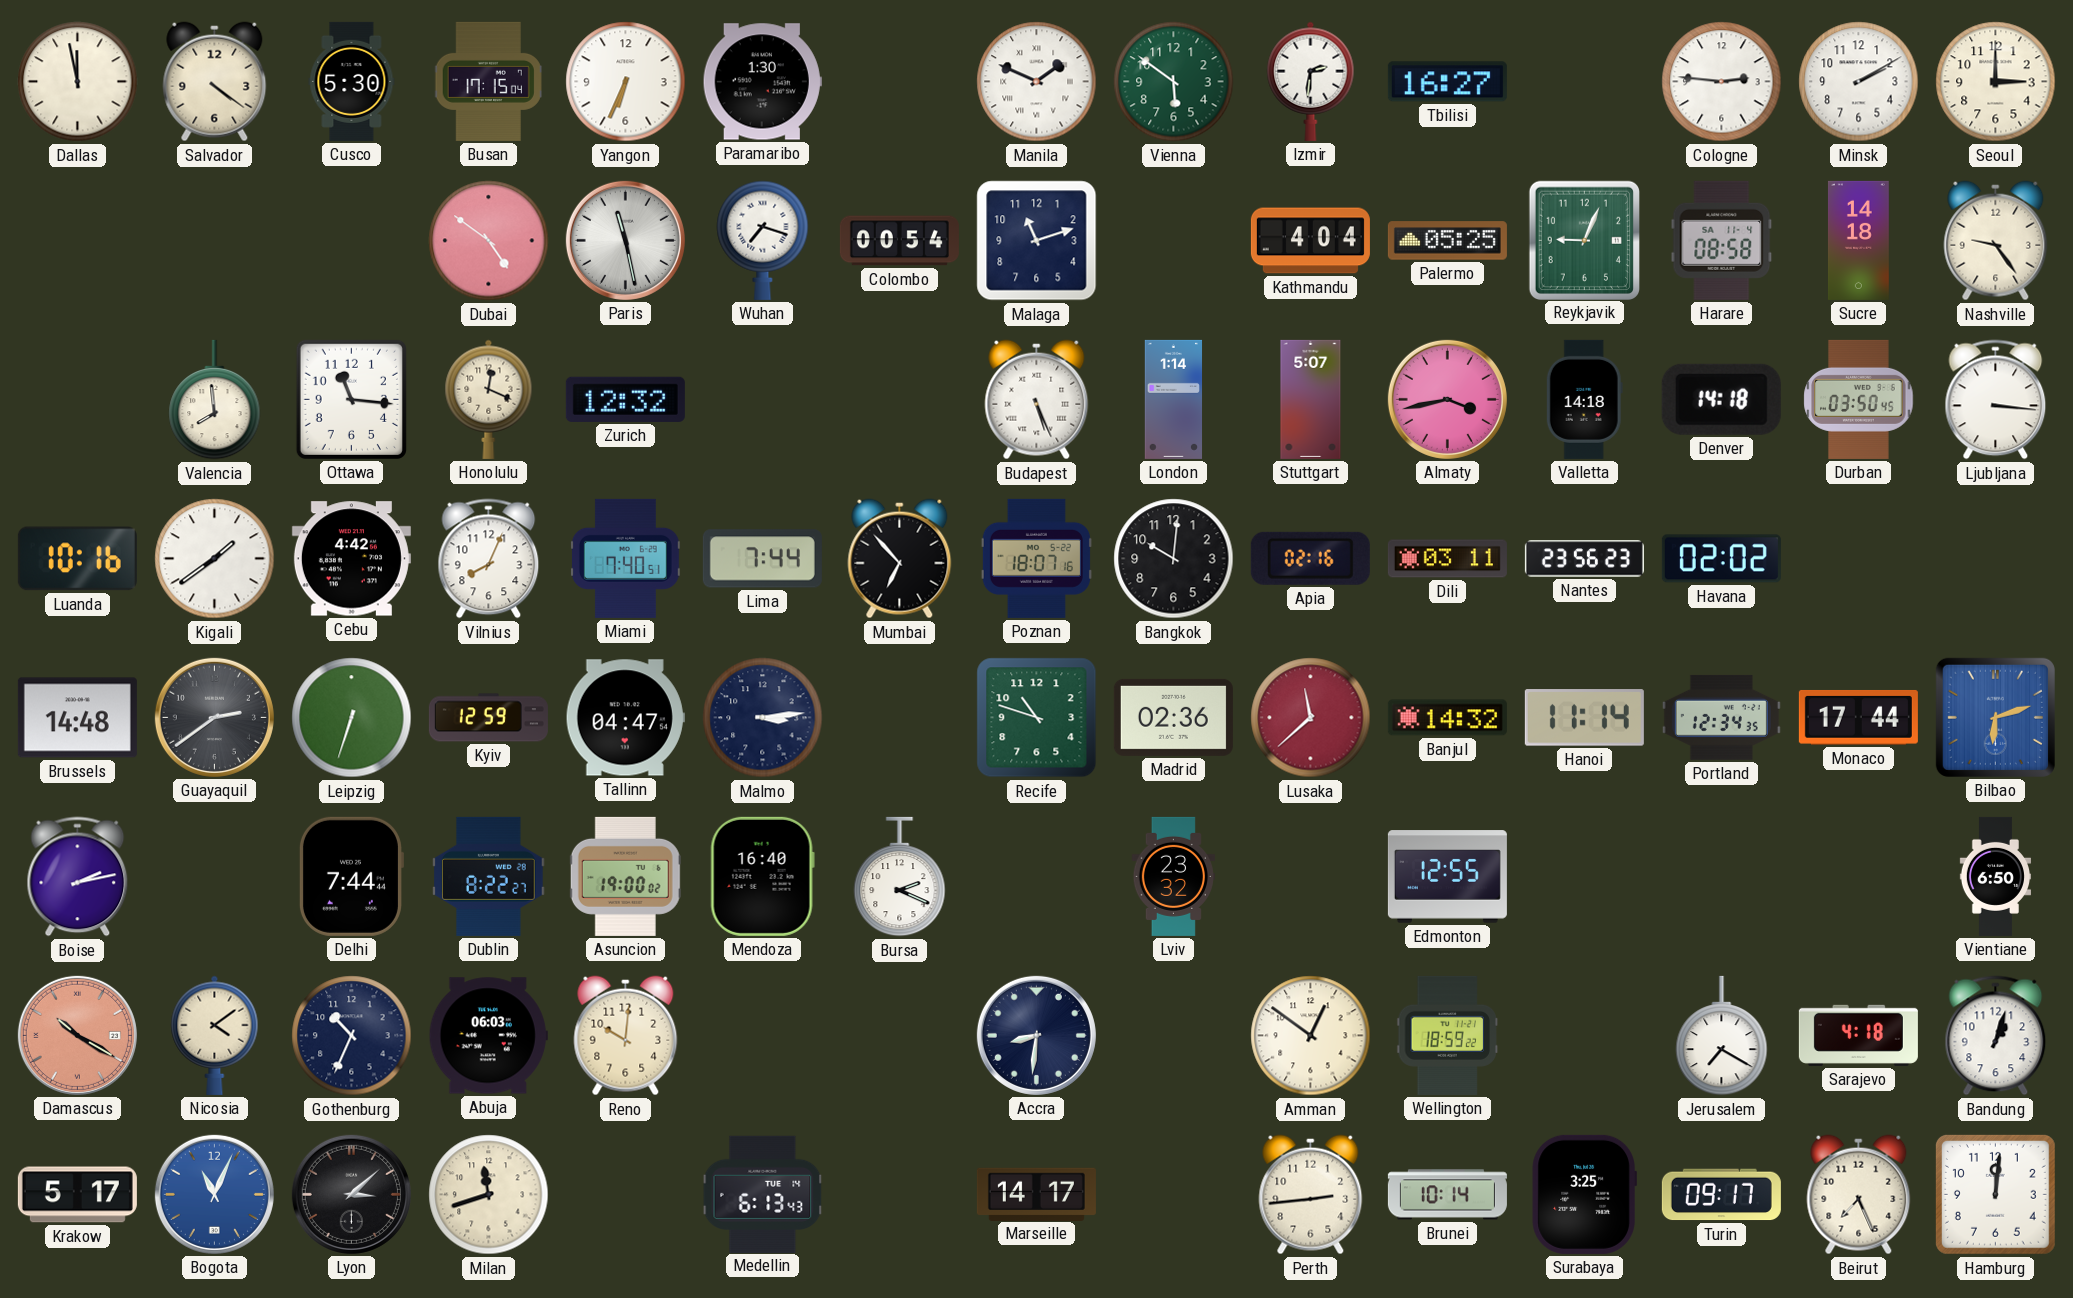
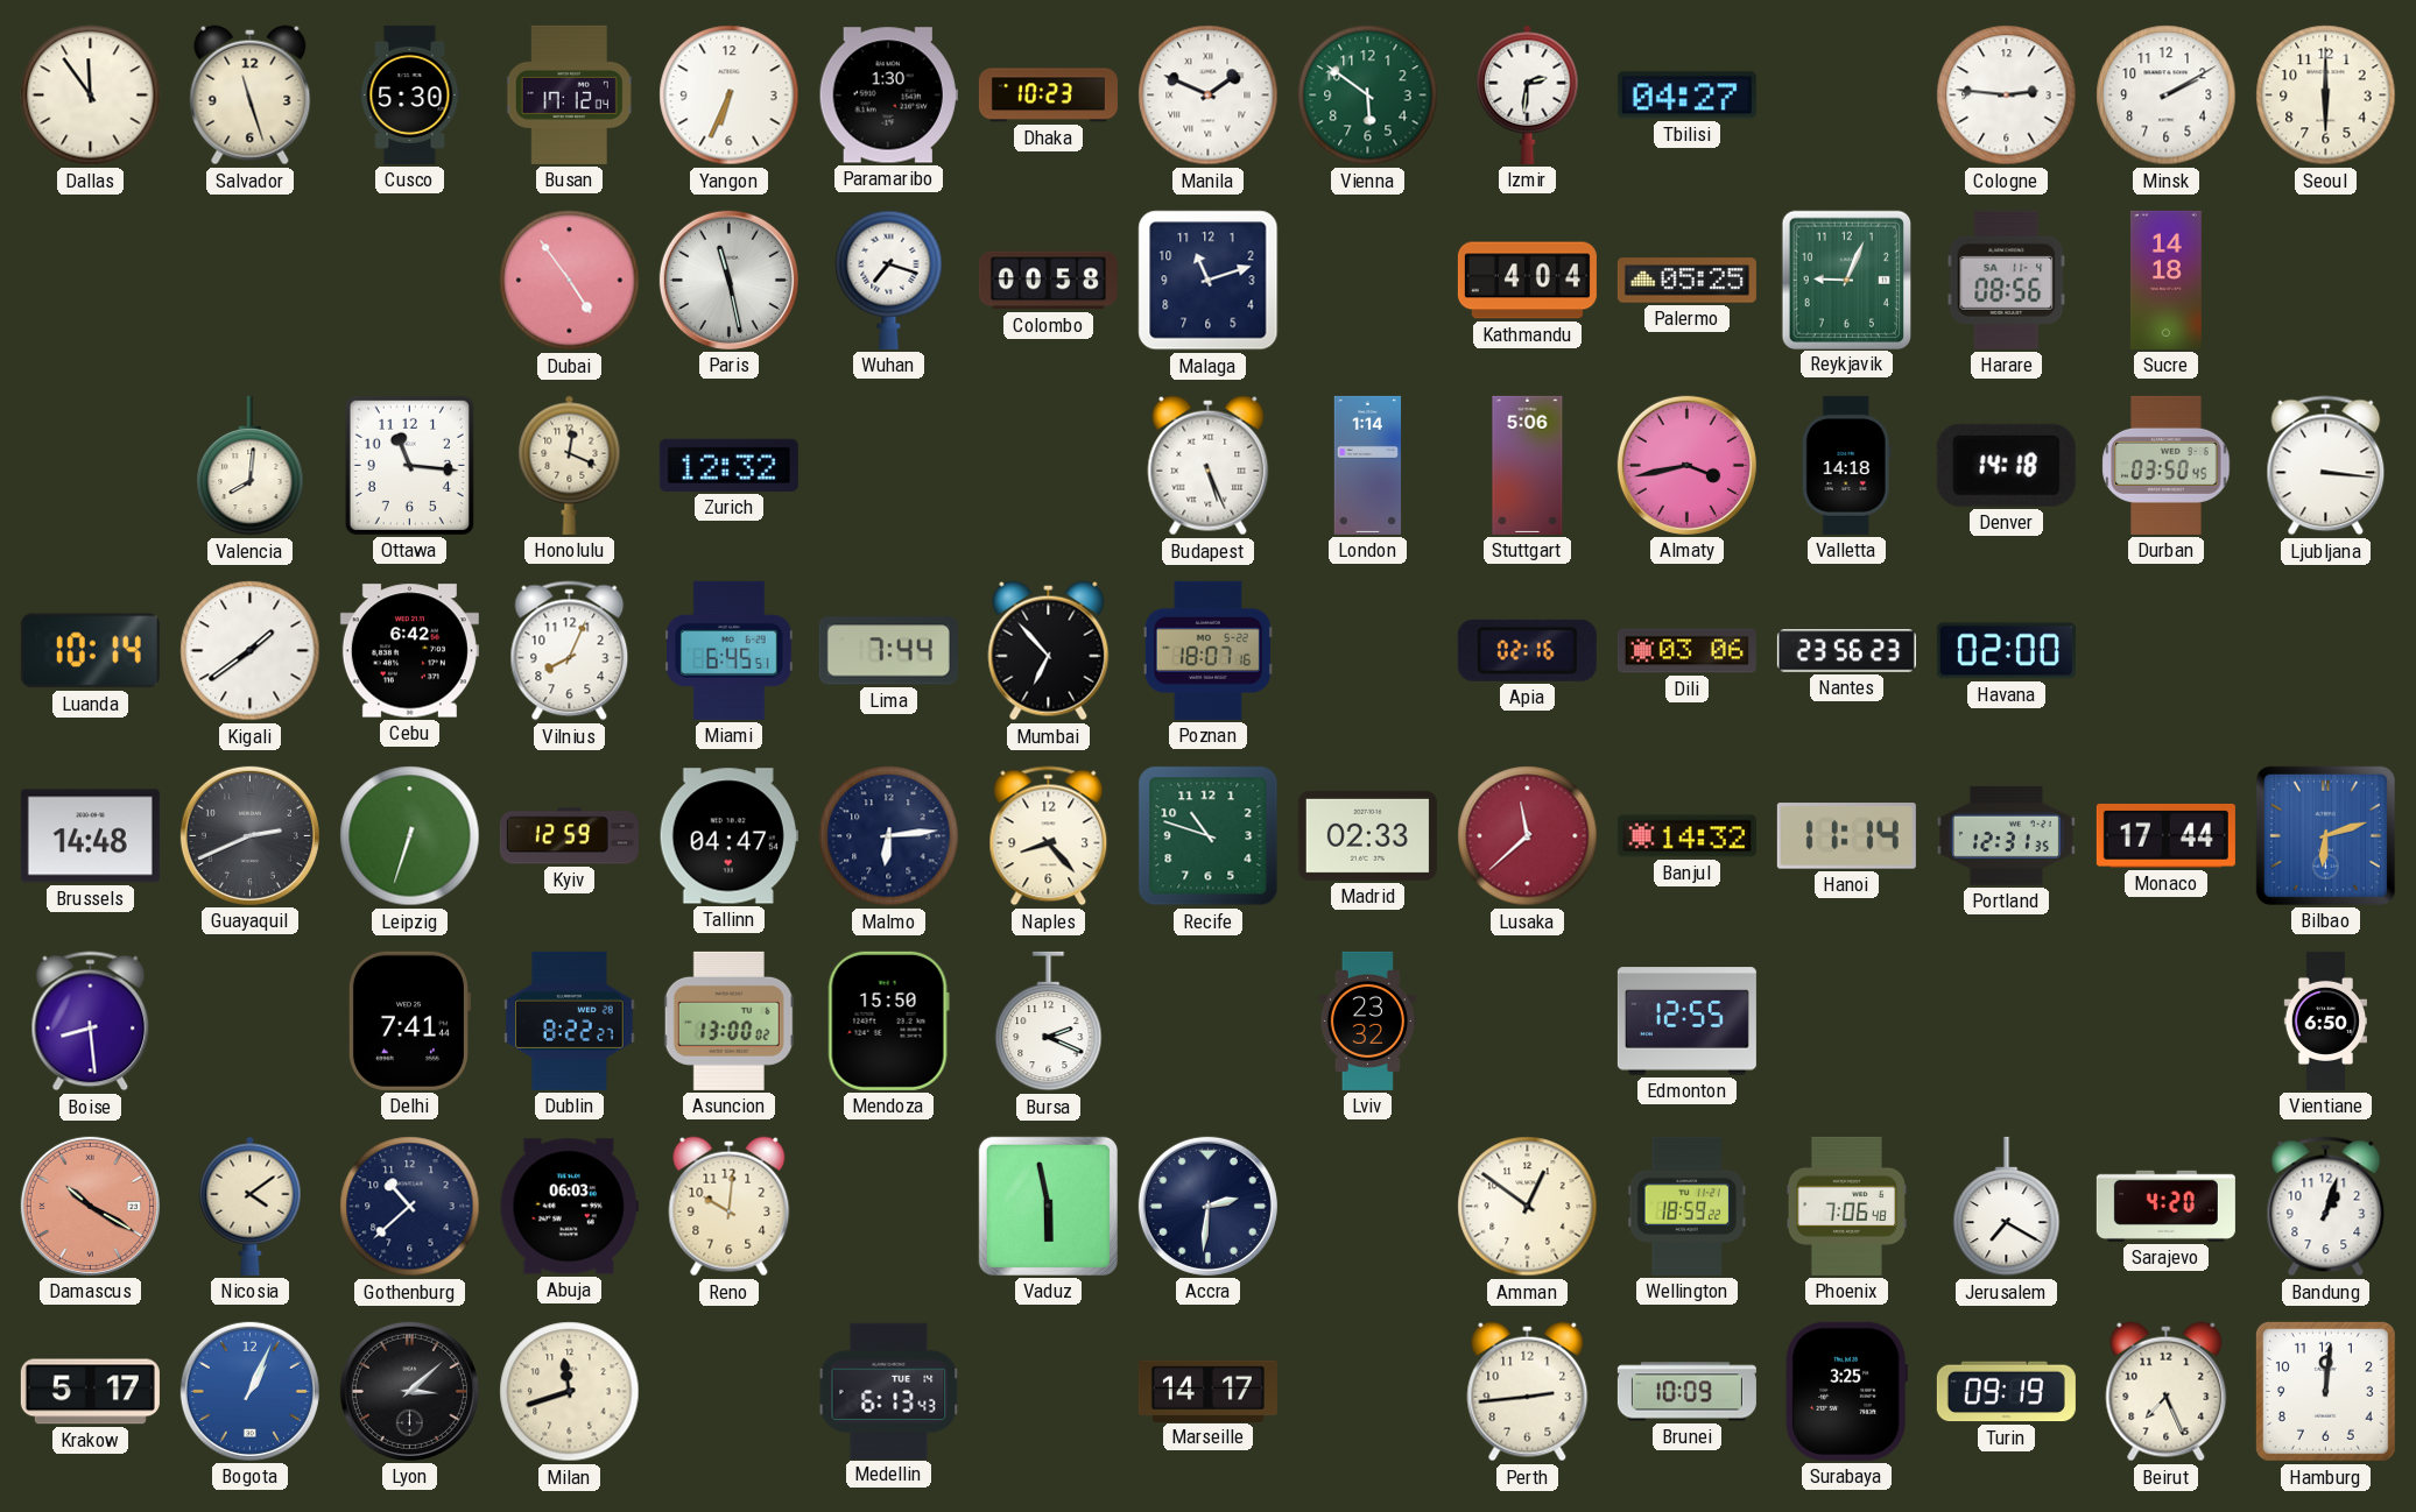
Dallas: 11:58 -> 11:54
Salvador: 4:21 -> 11:27
Busan: 17:15 -> 17:12
Dhaka: none -> 10:23
Tbilisi: 16:27 -> 04:27
Seoul: 3:00 -> 6:00
Dubai: 4:51 -> 4:54
Colombo: 00:54 -> 00:58
Harare: 08:58 -> 08:56
Nashville: 9:24 -> none
Valencia: 7:59 -> 8:01
Stuttgart: 5:07 -> 5:06
Luanda: 10:16 -> 10:14
Cebu: 4:42 -> 6:42
Miami: 7:40 -> 6:45
Bangkok: 10:01 -> none
Dili: 03:11 -> 03:06
Havana: 02:02 -> 02:00
Guayaquil: 2:39 -> 2:41
Malmo: 3:14 -> 6:14
Naples: none -> 8:23
Madrid: 02:36 -> 02:33
Portland: 12:34 -> 12:31
Boise: 2:13 -> 8:29
Delhi: 7:44 -> 7:41
Asuncion: 19:00 -> 13:00
Mendoza: 16:40 -> 15:50
Gothenburg: 10:34 -> 10:38
Vaduz: none -> 5:58
Accra: 8:31 -> 2:31
Phoenix: none -> 7:06
Sarajevo: 4:18 -> 4:20
Bogota: 11:04 -> 1:04
Brunei: 10:14 -> 10:09
Turin: 09:17 -> 09:19
